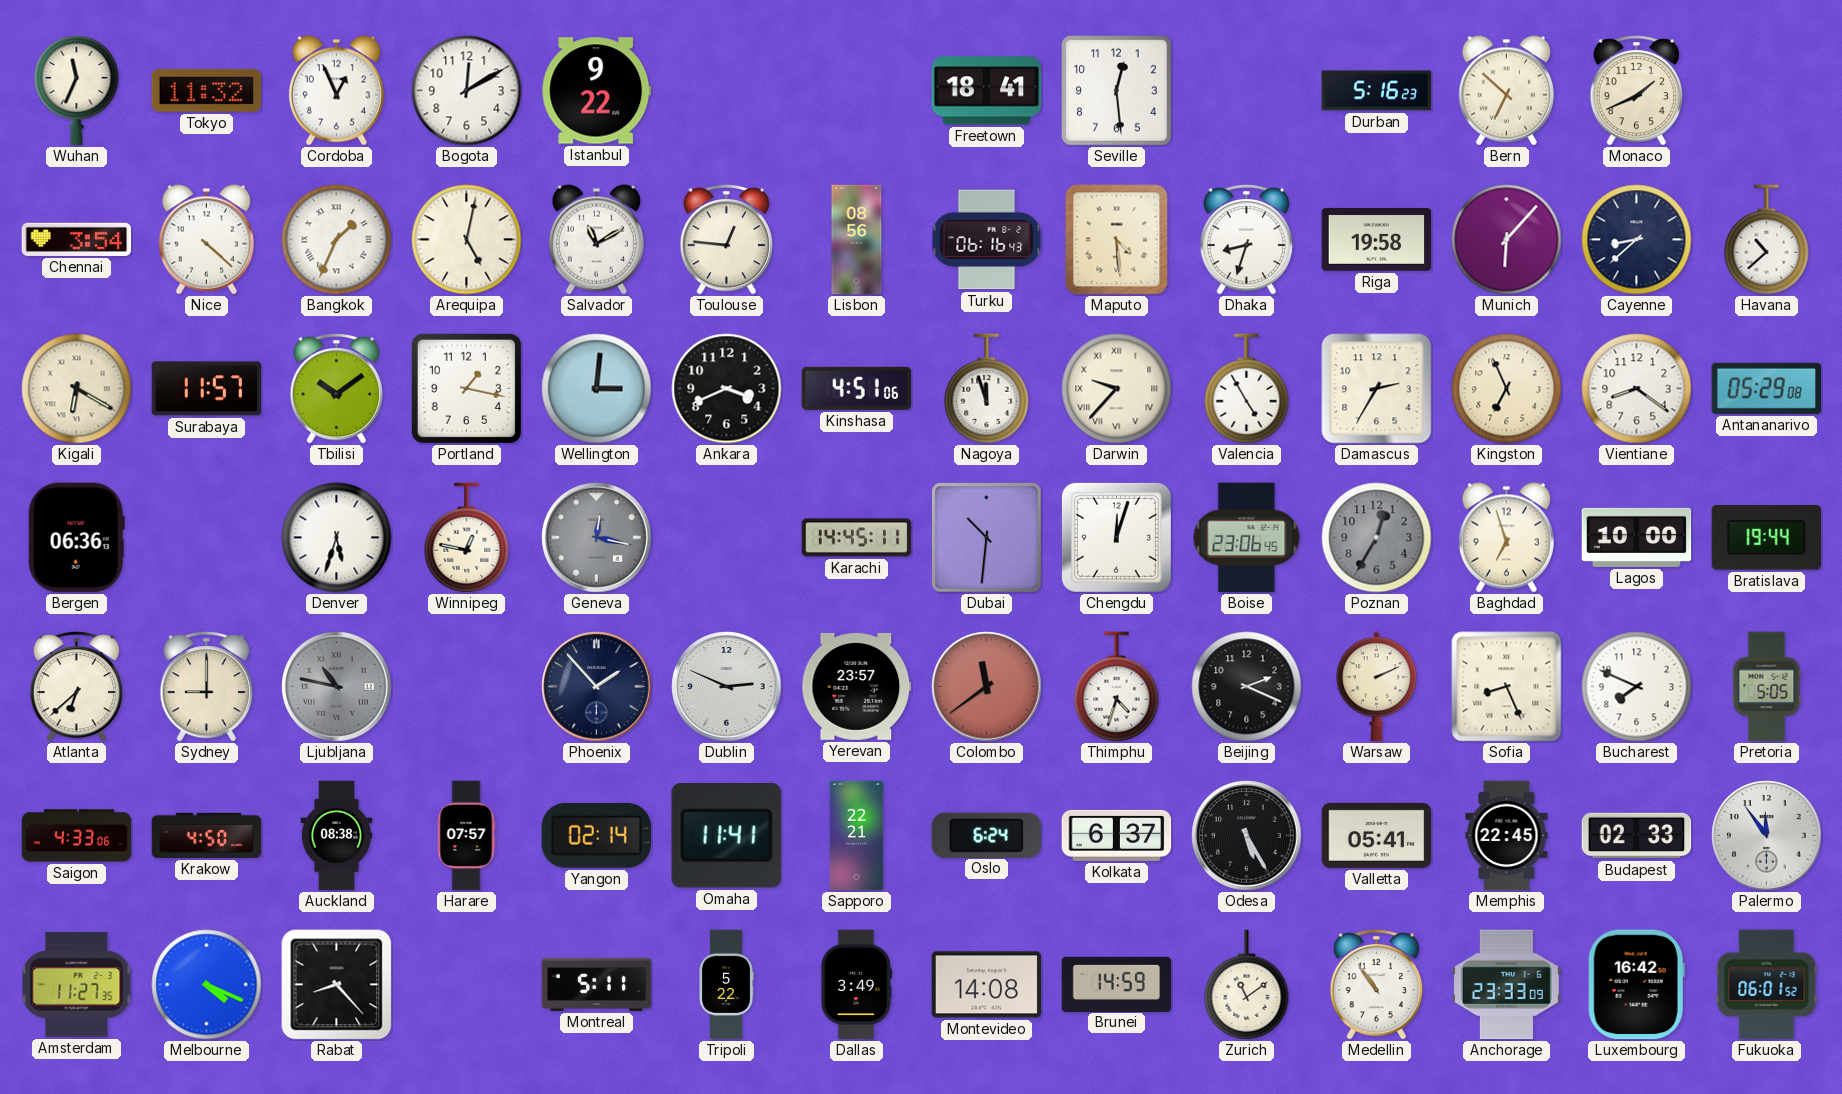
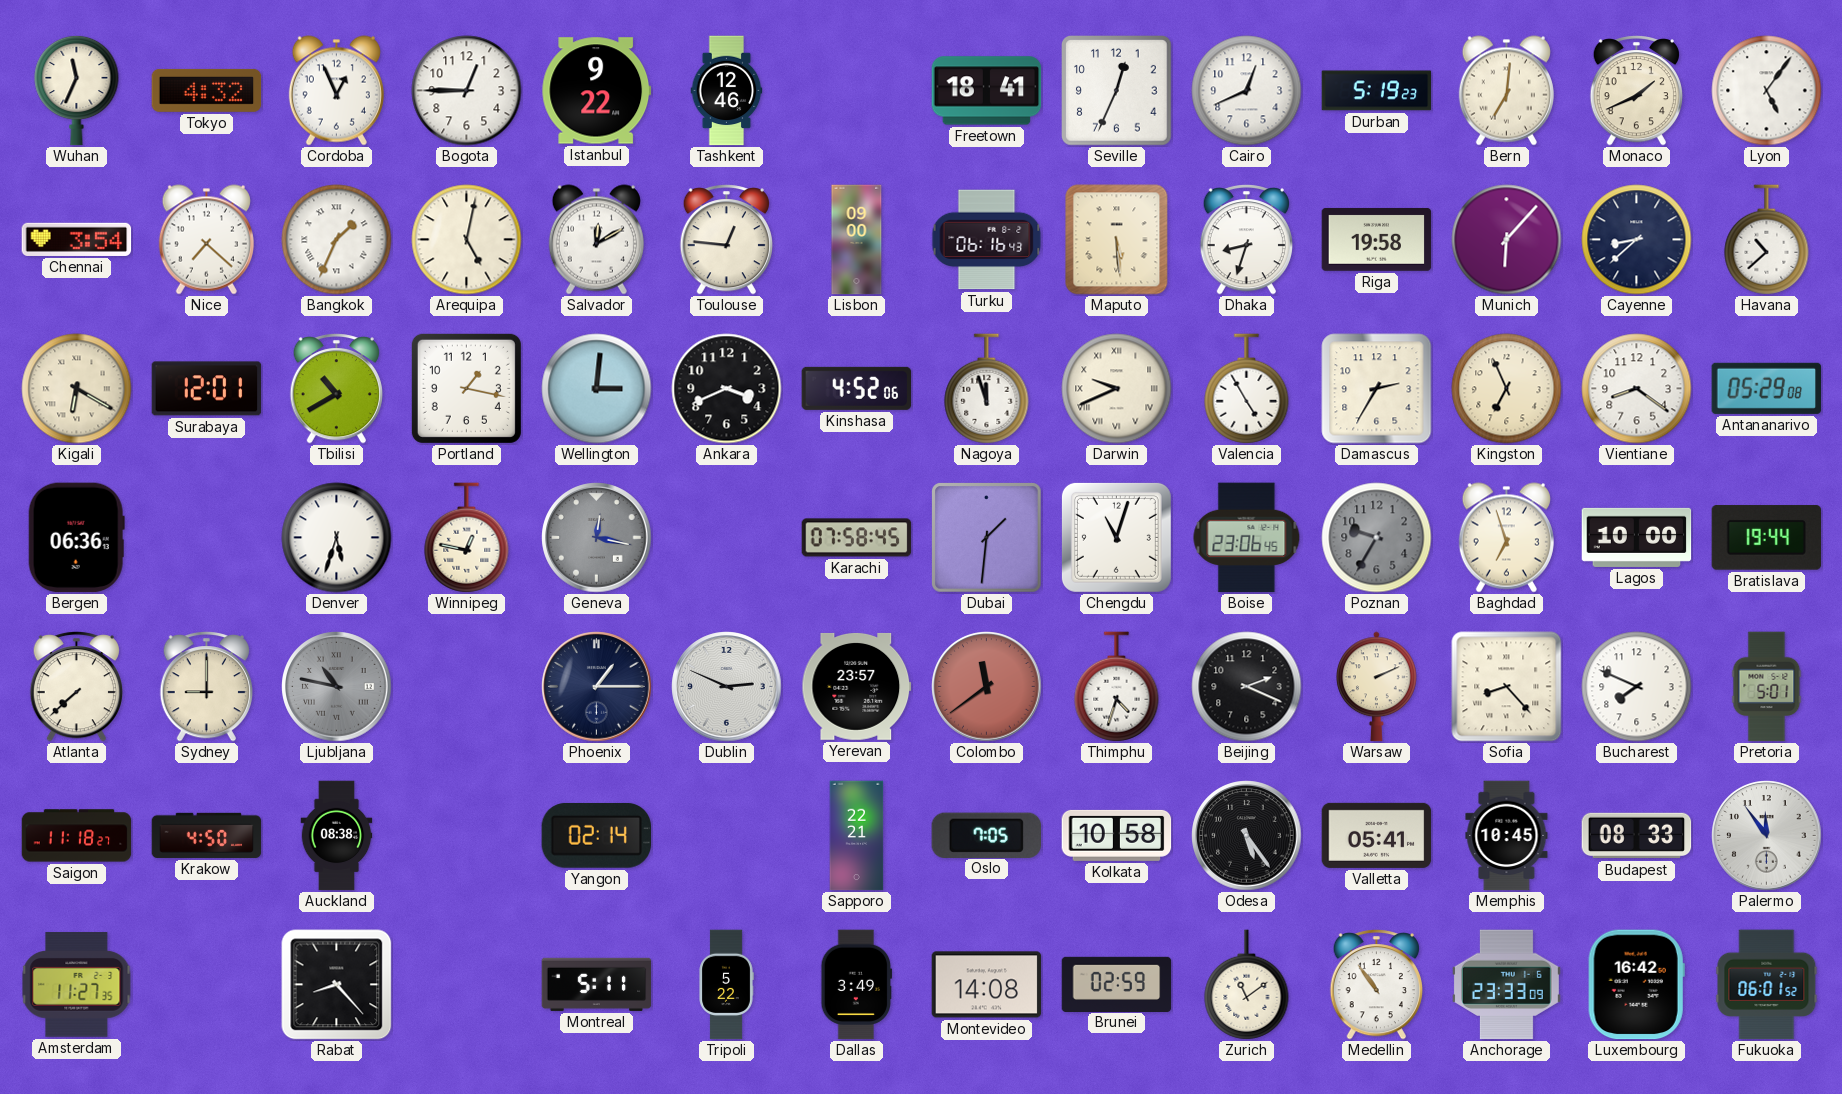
Tokyo: 11:32 -> 4:32
Bogota: 12:10 -> 12:45
Tashkent: none -> 12:46
Seville: 12:29 -> 12:34
Cairo: none -> 12:41
Durban: 5:16 -> 5:19
Bern: 6:52 -> 7:01
Lyon: none -> 5:06
Nice: 4:22 -> 7:22
Salvador: 11:10 -> 12:10
Lisbon: 08:56 -> 09:00
Maputo: 4:29 -> 5:29
Surabaya: 11:57 -> 12:01
Tbilisi: 10:09 -> 10:40
Kinshasa: 4:51 -> 4:52
Darwin: 9:37 -> 9:41
Karachi: 14:45 -> 07:58
Dubai: 10:31 -> 1:31
Chengdu: 12:03 -> 11:03
Poznan: 12:35 -> 9:35
Atlanta: 6:38 -> 7:38
Phoenix: 1:53 -> 1:15
Sofia: 8:26 -> 8:23
Pretoria: 5:05 -> 5:01
Saigon: 4:33 -> 11:18
Harare: 07:57 -> none
Omaha: 11:41 -> none
Oslo: 6:24 -> 7:05
Kolkata: 6:37 -> 10:58
Odesa: 5:25 -> 5:24
Memphis: 22:45 -> 10:45
Budapest: 02:33 -> 08:33
Melbourne: 4:19 -> none
Brunei: 14:59 -> 02:59
